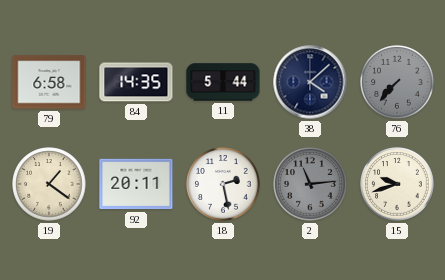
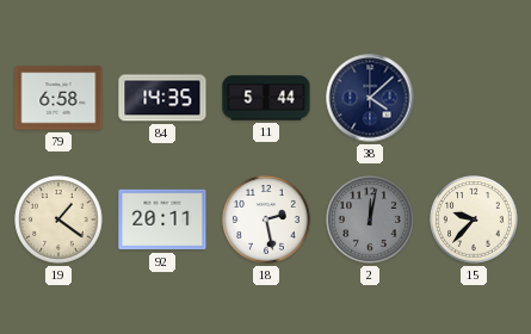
76: 7:37 -> none
2: 11:14 -> 12:02
15: 9:42 -> 9:37
